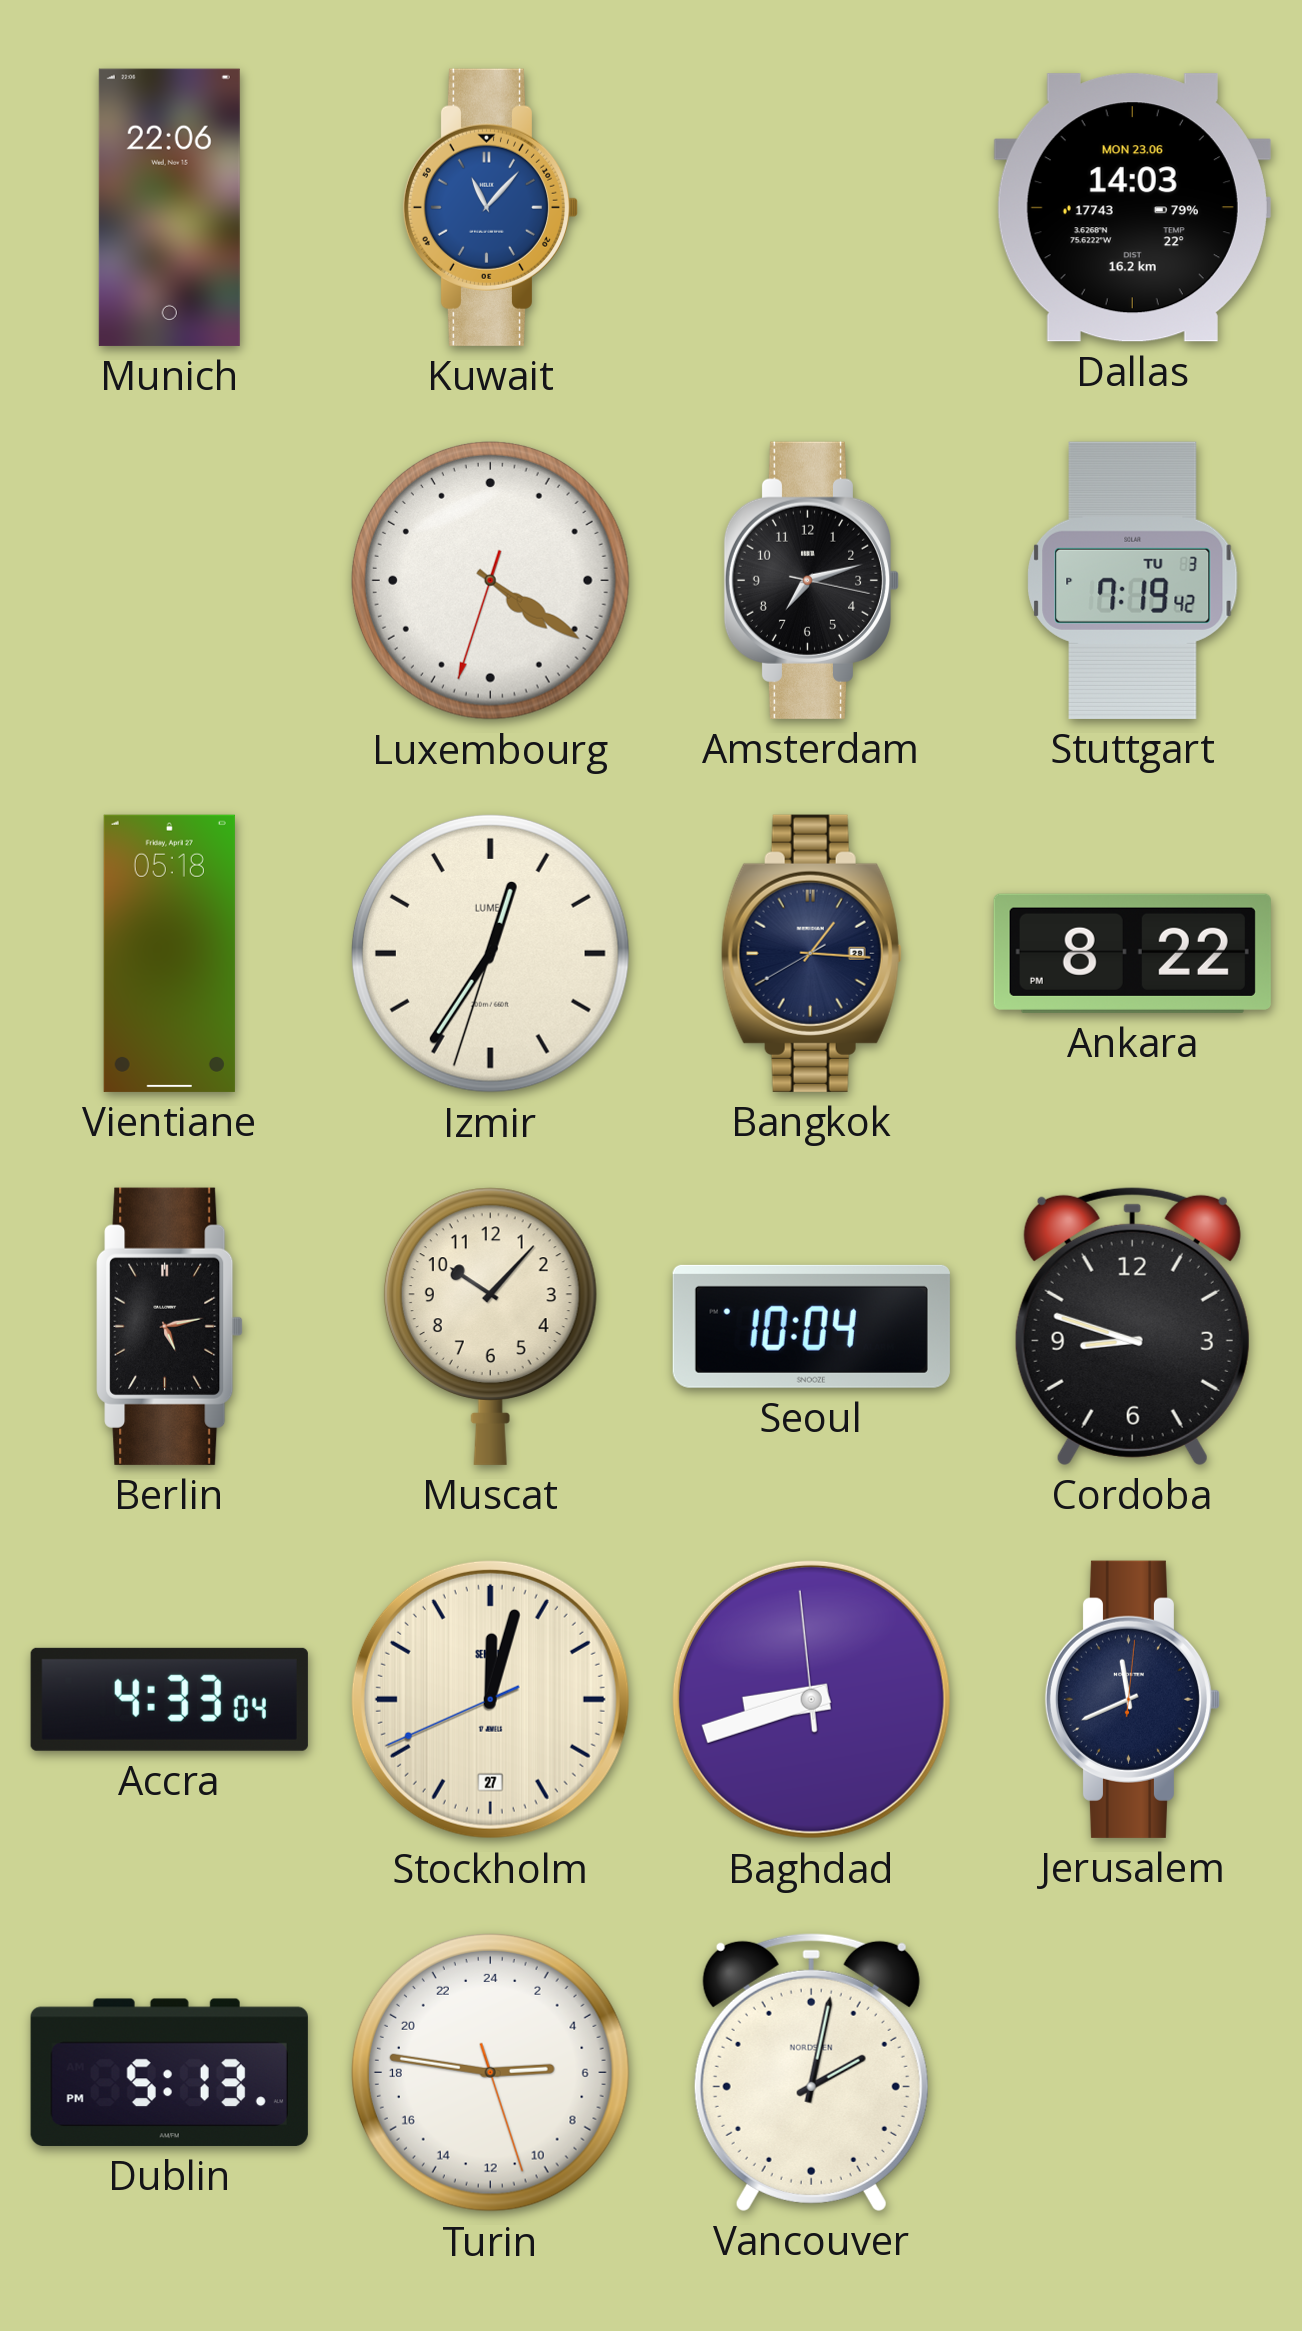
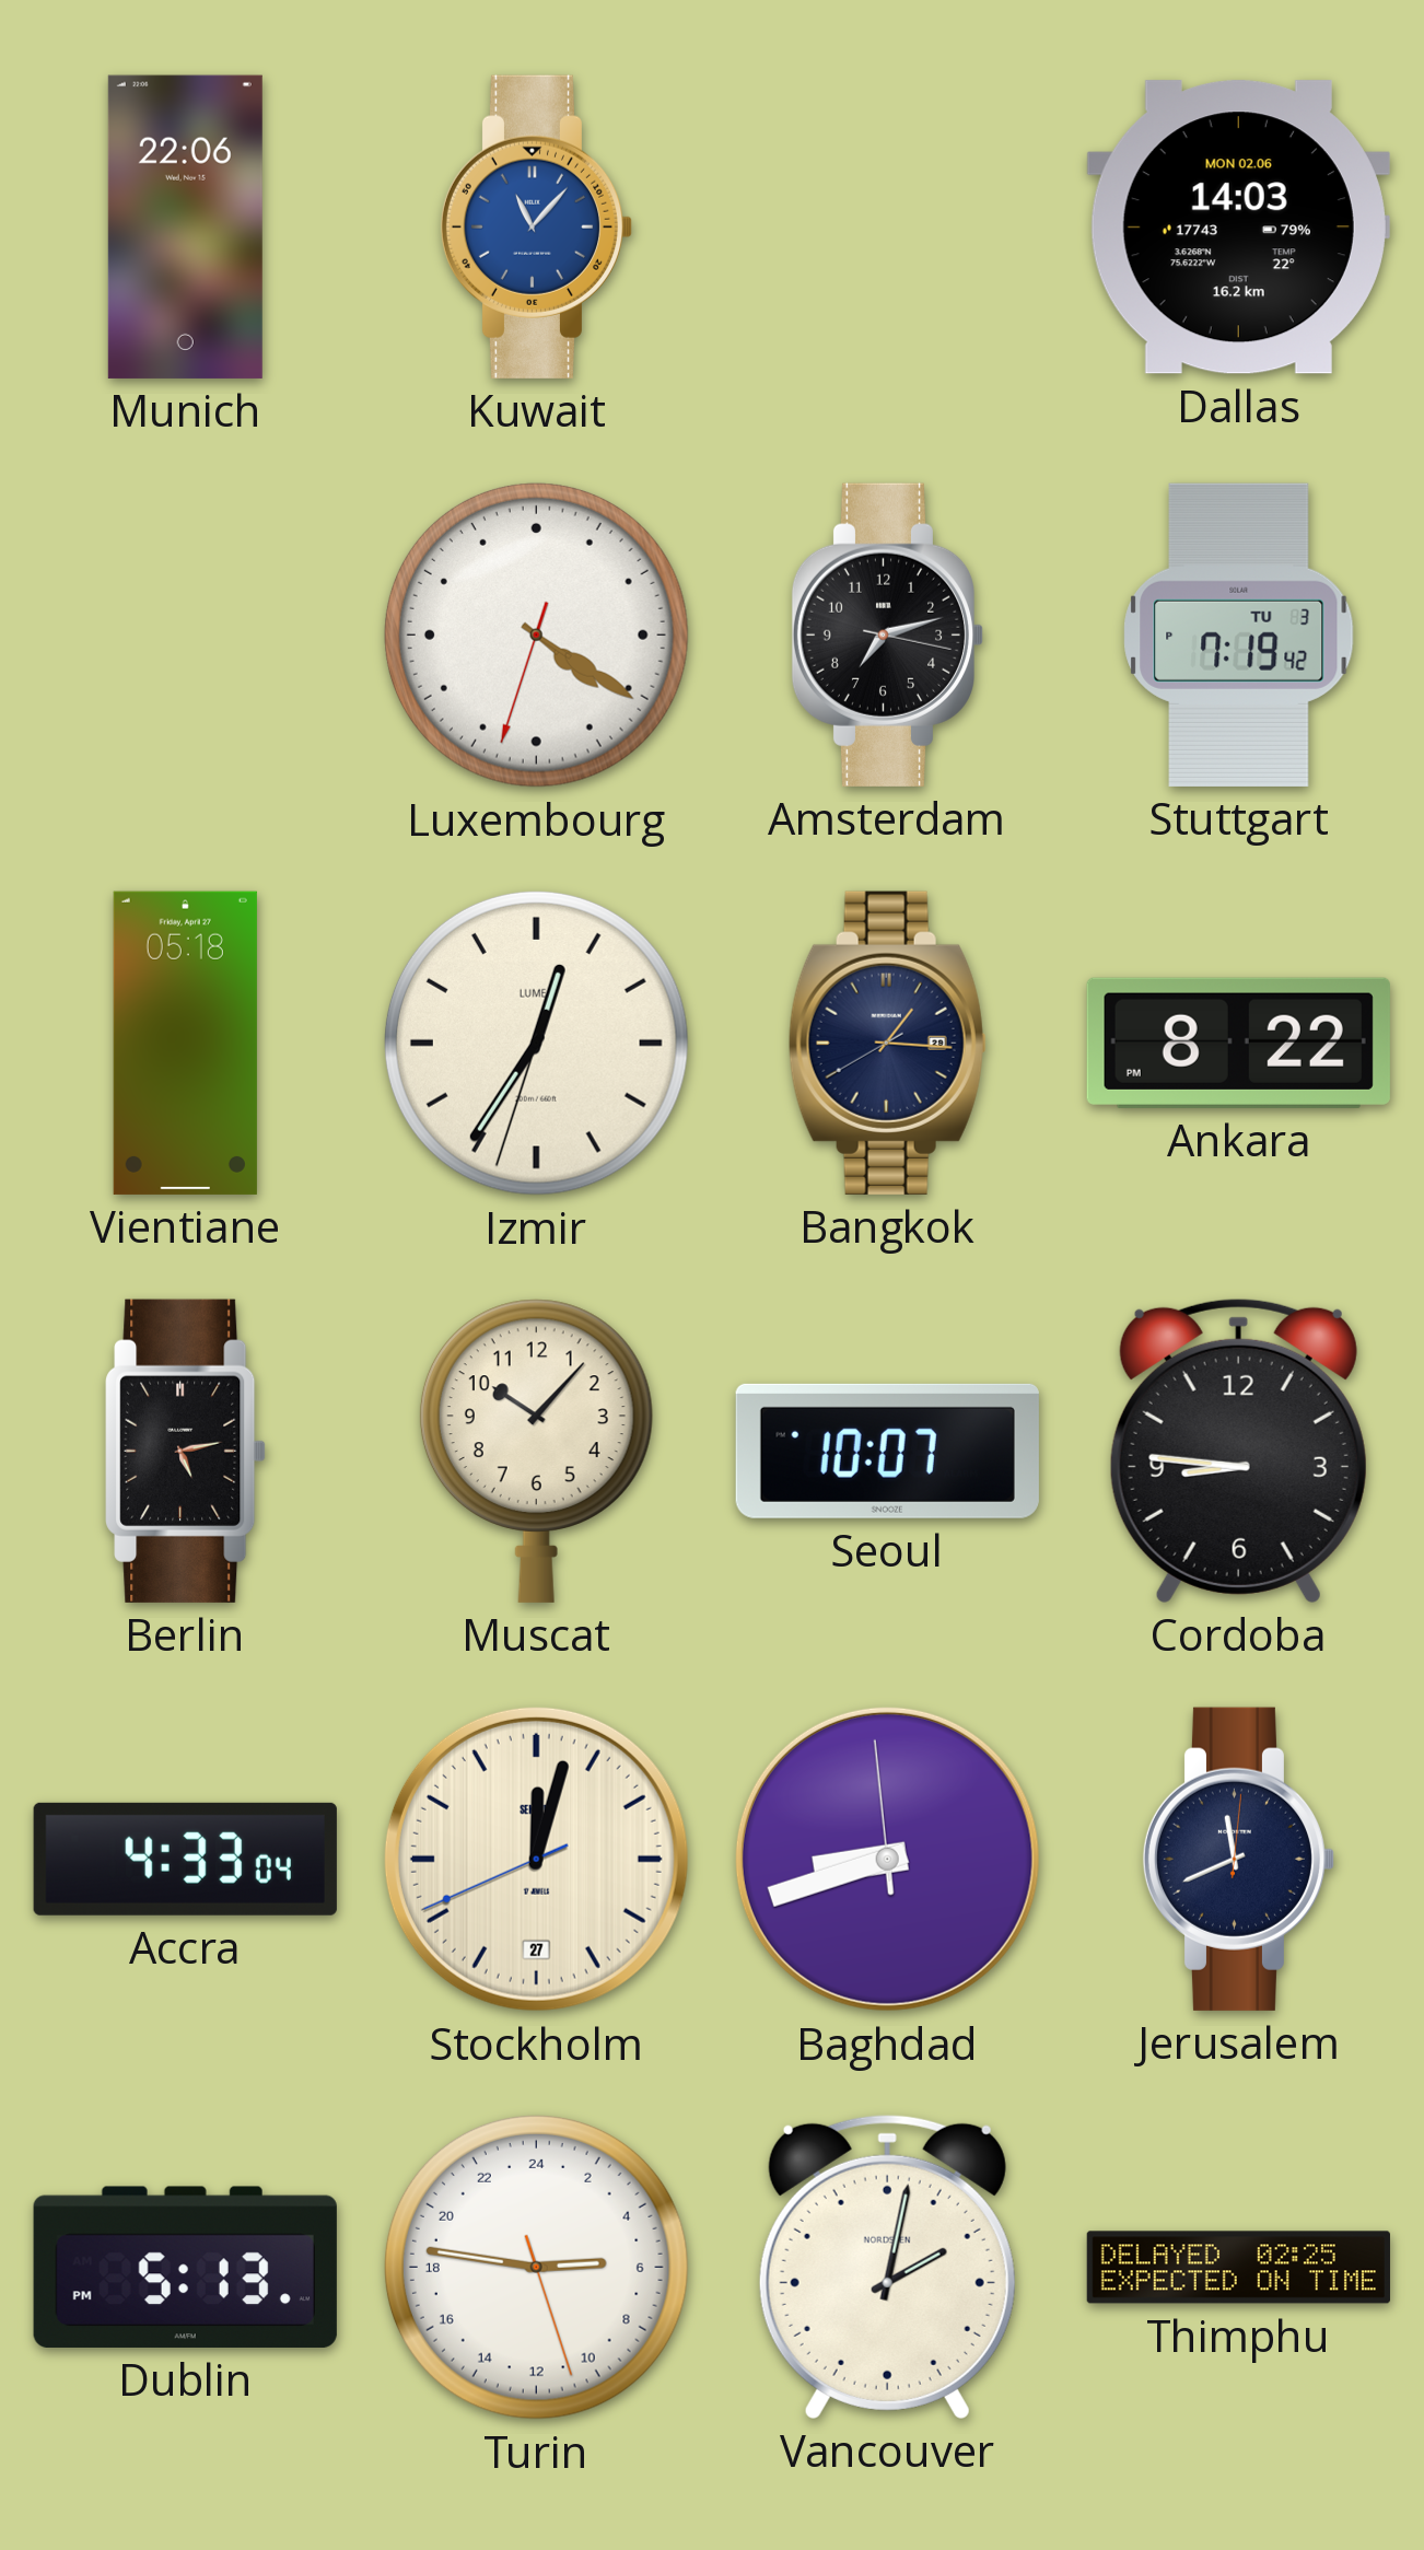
Dallas date: MON 23.06 -> MON 02.06
Seoul: 10:04 -> 10:07
Cordoba: 8:48 -> 8:46
Thimphu: none -> 02:25
